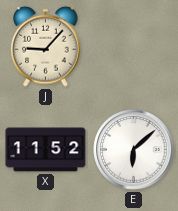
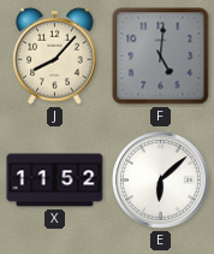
J: 9:07 -> 8:07
F: none -> 5:01
